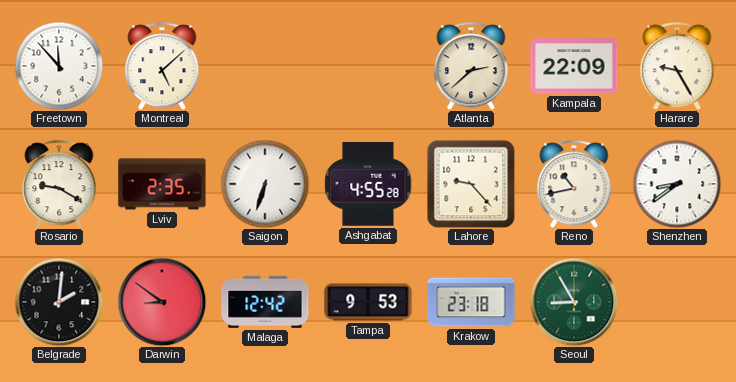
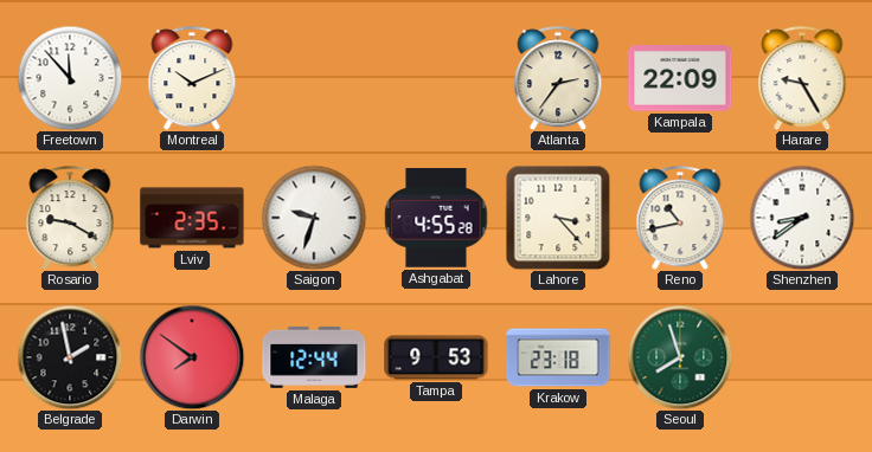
Montreal: 5:08 -> 10:11
Atlanta: 2:38 -> 2:36
Saigon: 6:33 -> 9:33
Lahore: 9:23 -> 3:23
Belgrade: 2:01 -> 1:58
Darwin: 8:51 -> 7:51
Malaga: 12:42 -> 12:44
Seoul: 8:55 -> 7:57
